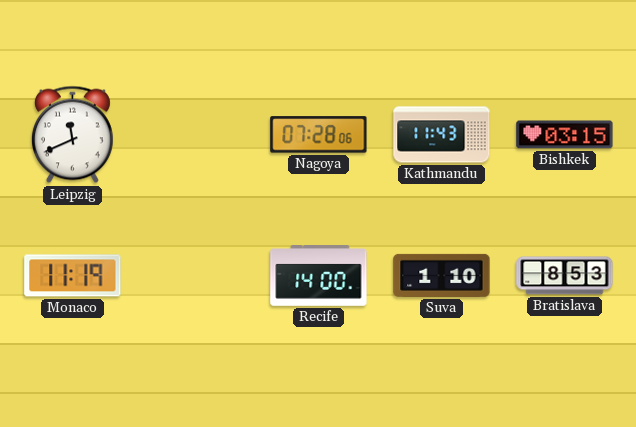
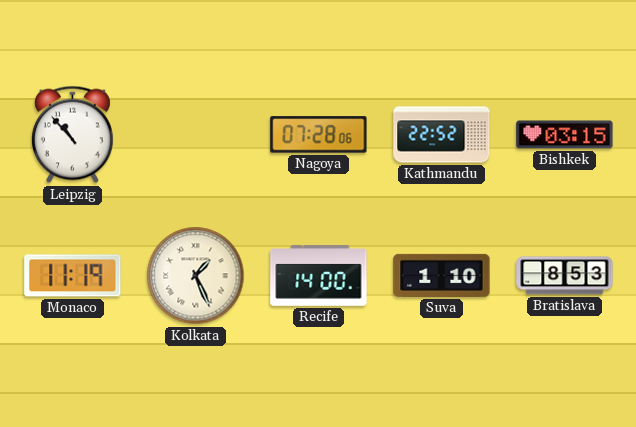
Leipzig: 11:41 -> 10:53
Kathmandu: 11:43 -> 22:52
Kolkata: none -> 1:26
